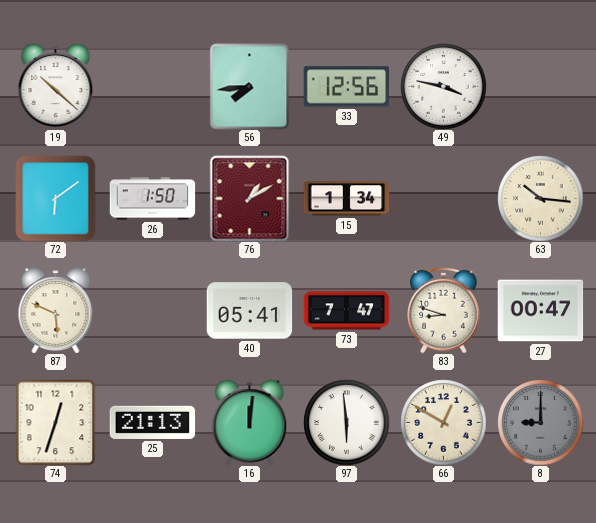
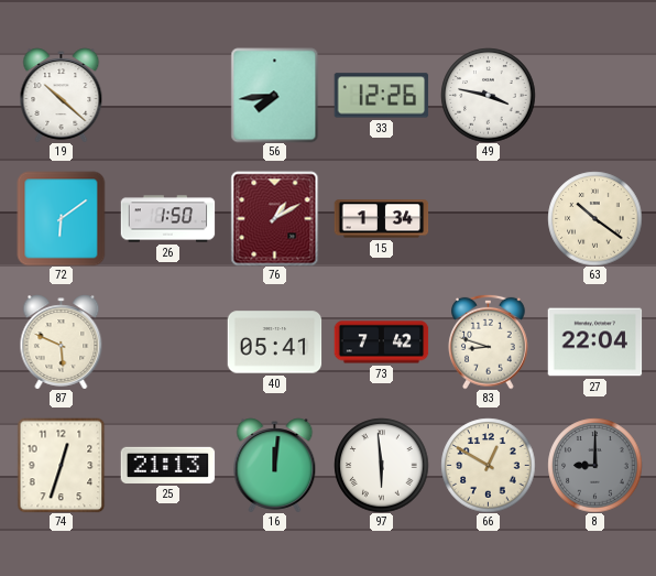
33: 12:56 -> 12:26
63: 10:16 -> 10:21
73: 7:47 -> 7:42
27: 00:47 -> 22:04
